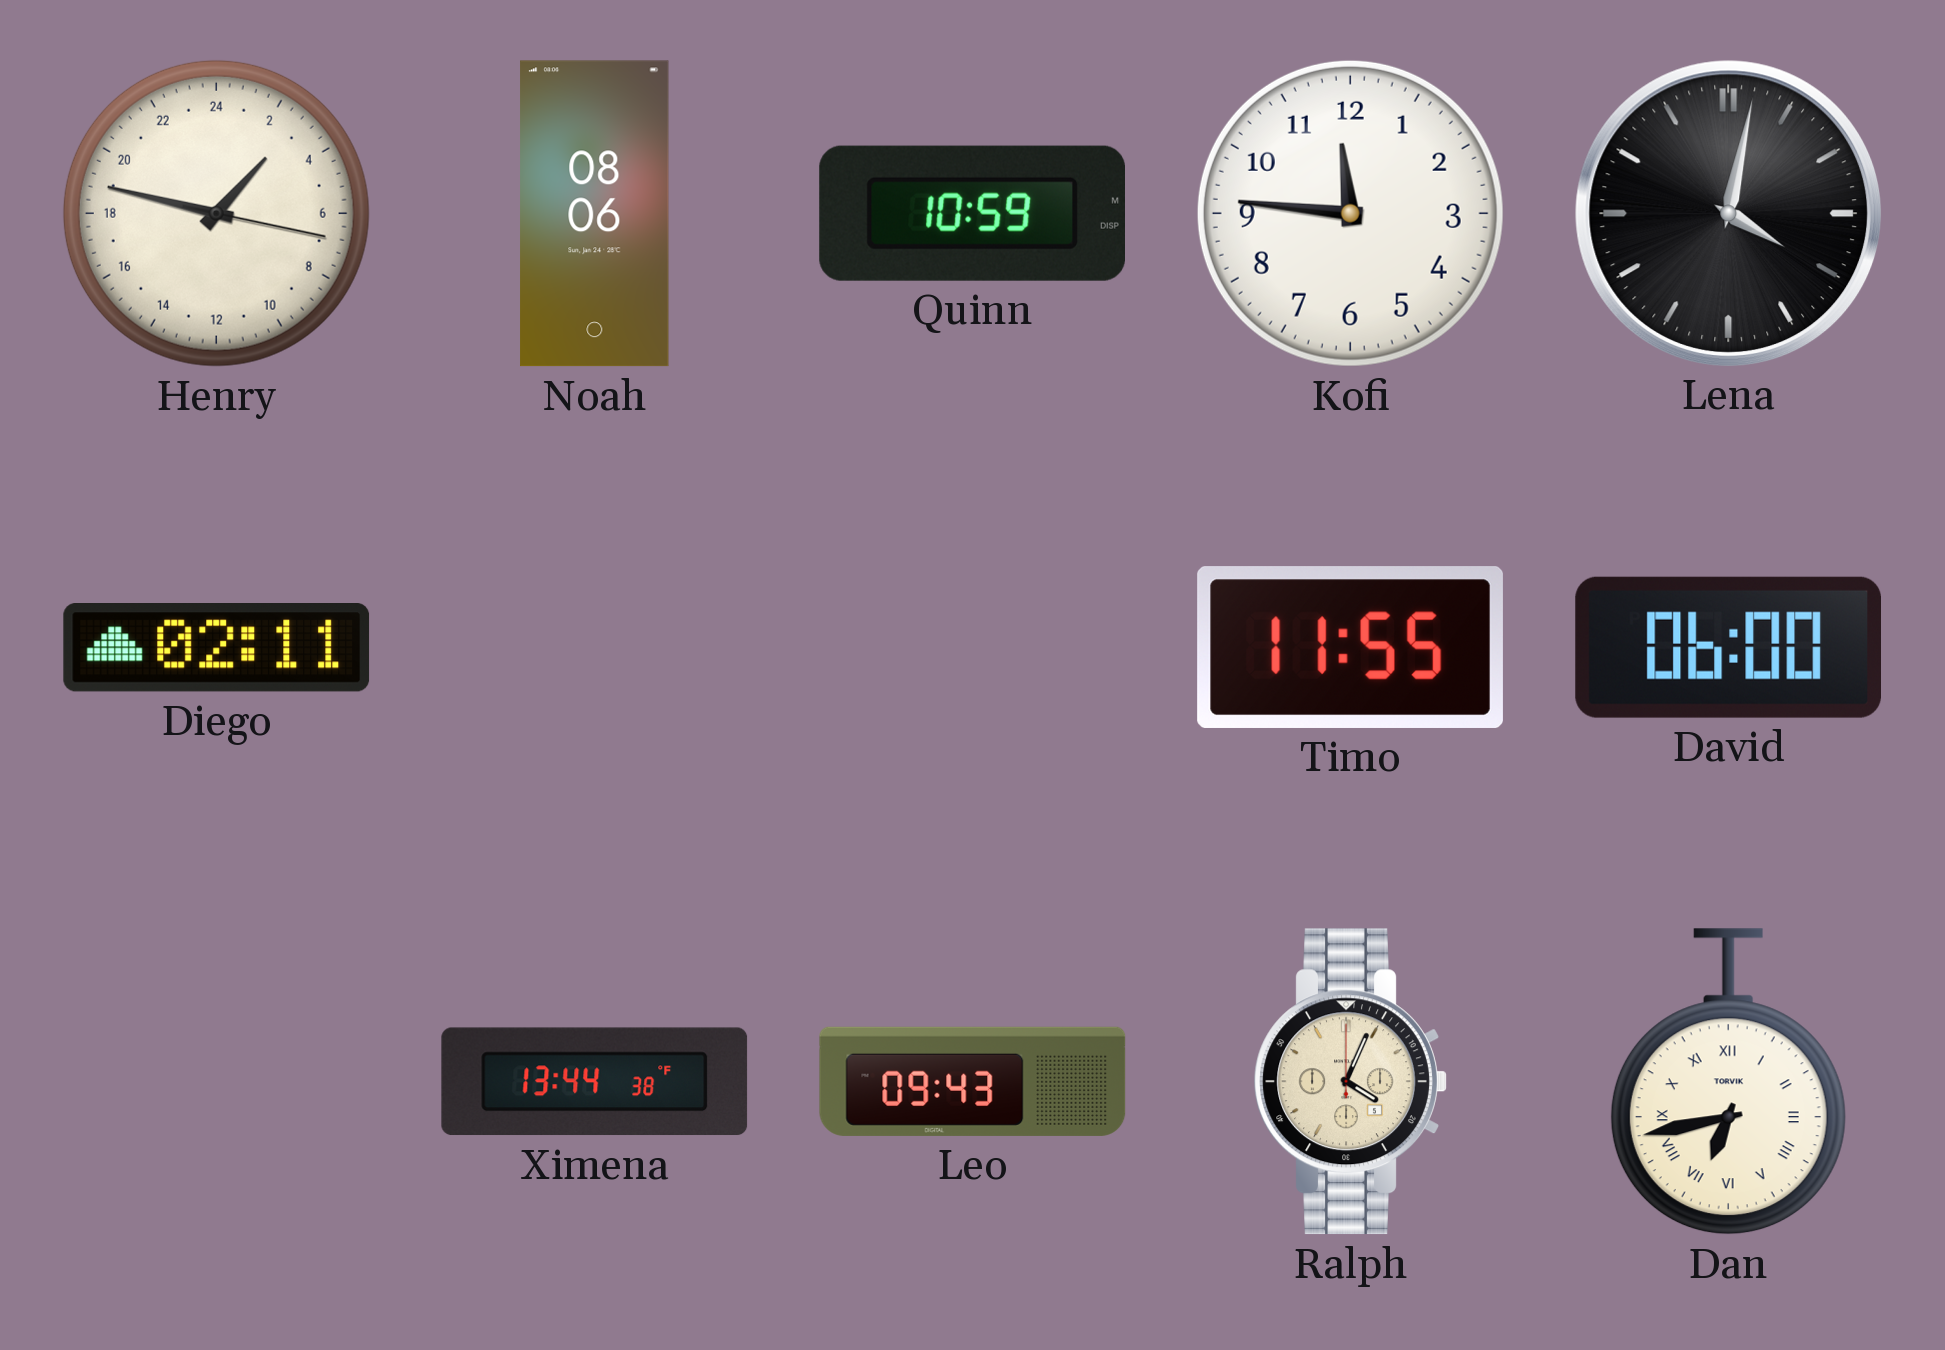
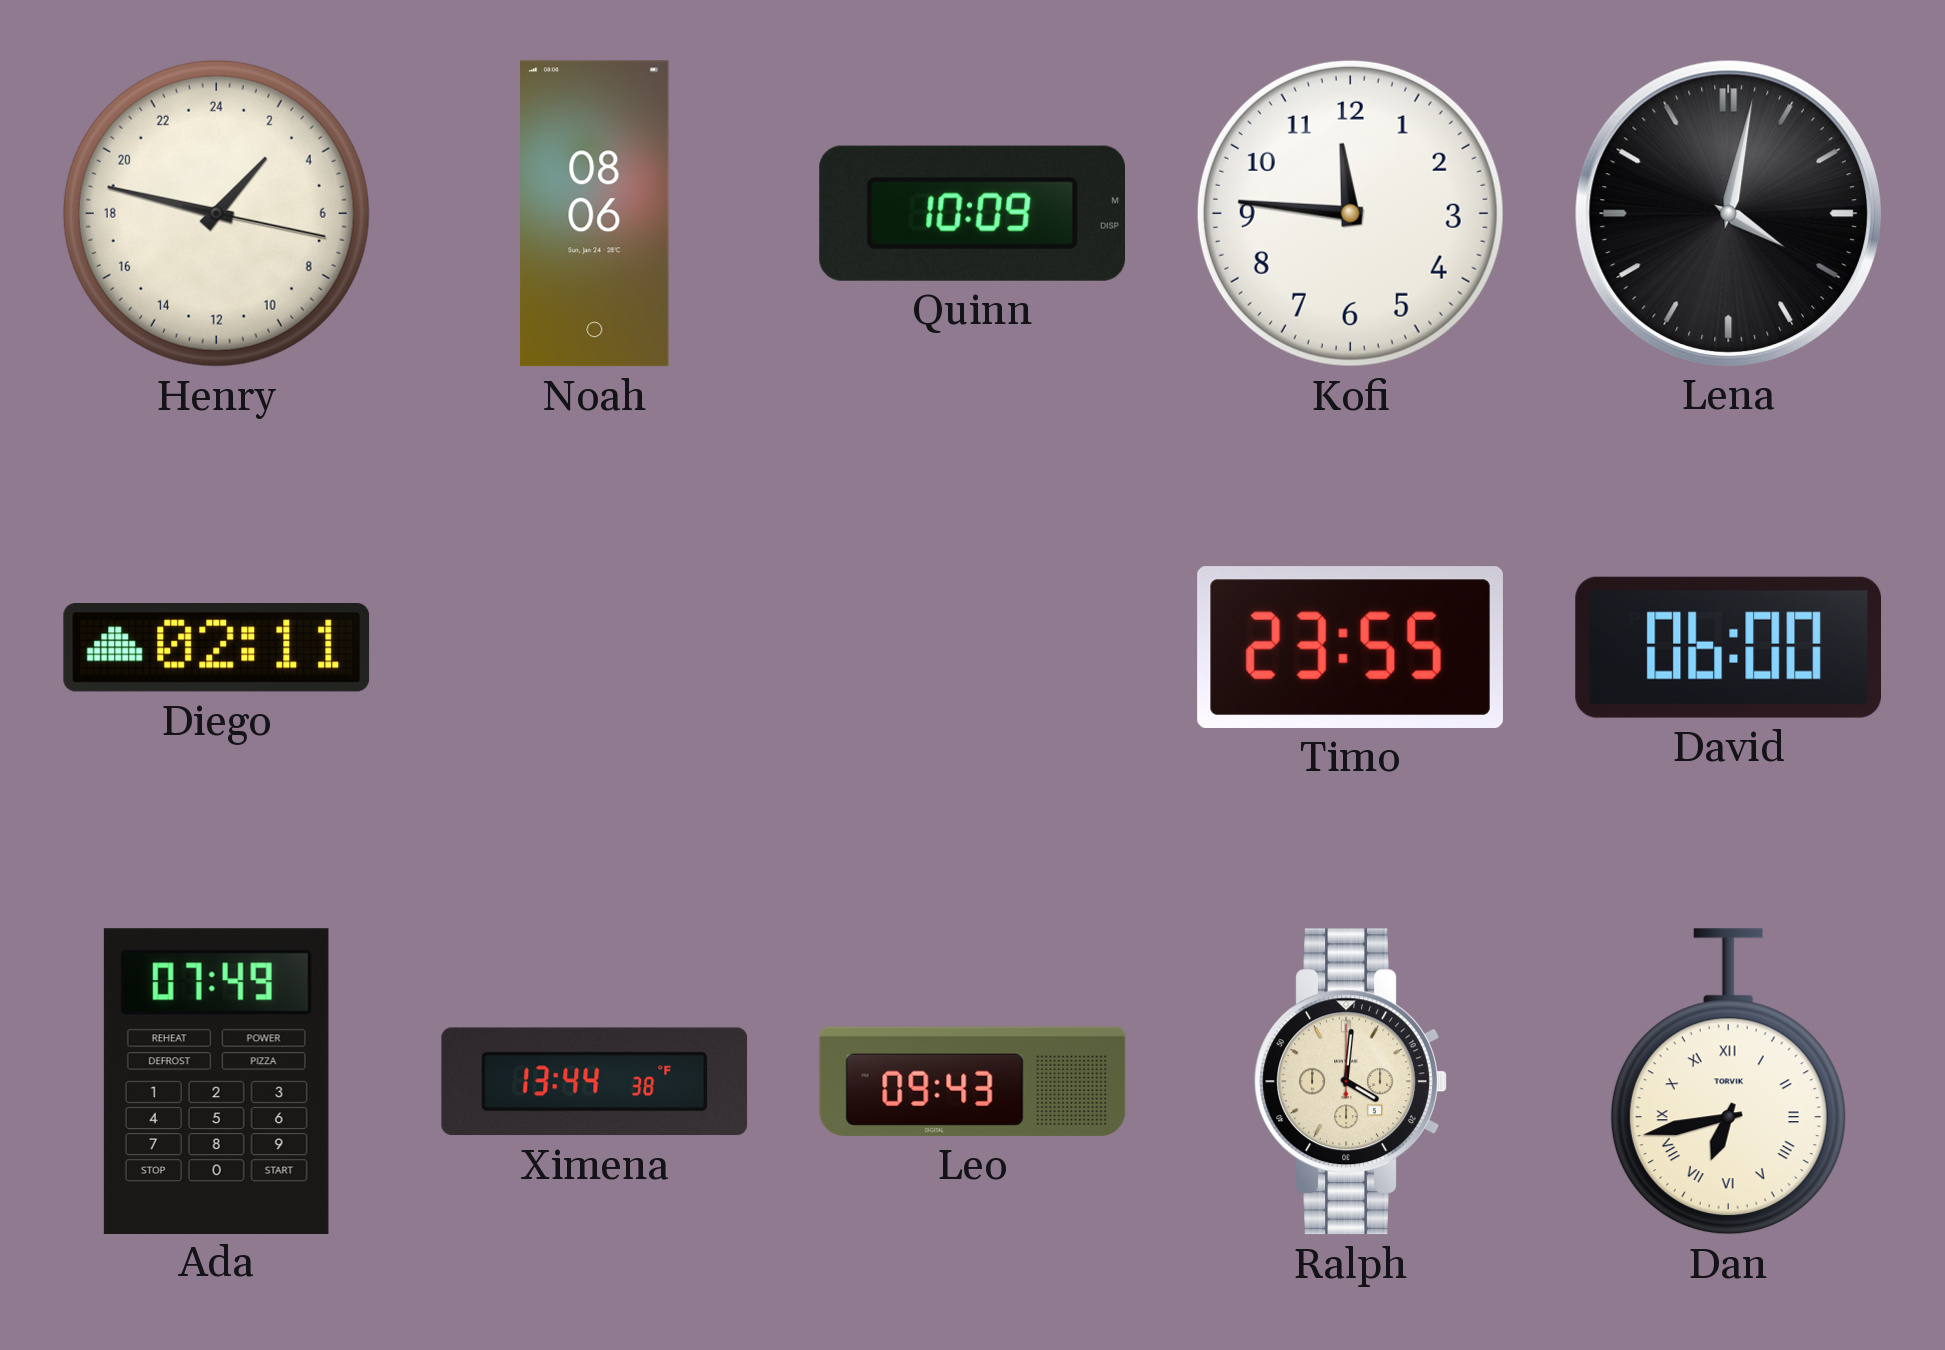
Quinn: 10:59 -> 10:09
Timo: 11:55 -> 23:55
Ada: none -> 07:49
Ralph: 4:04 -> 4:01
